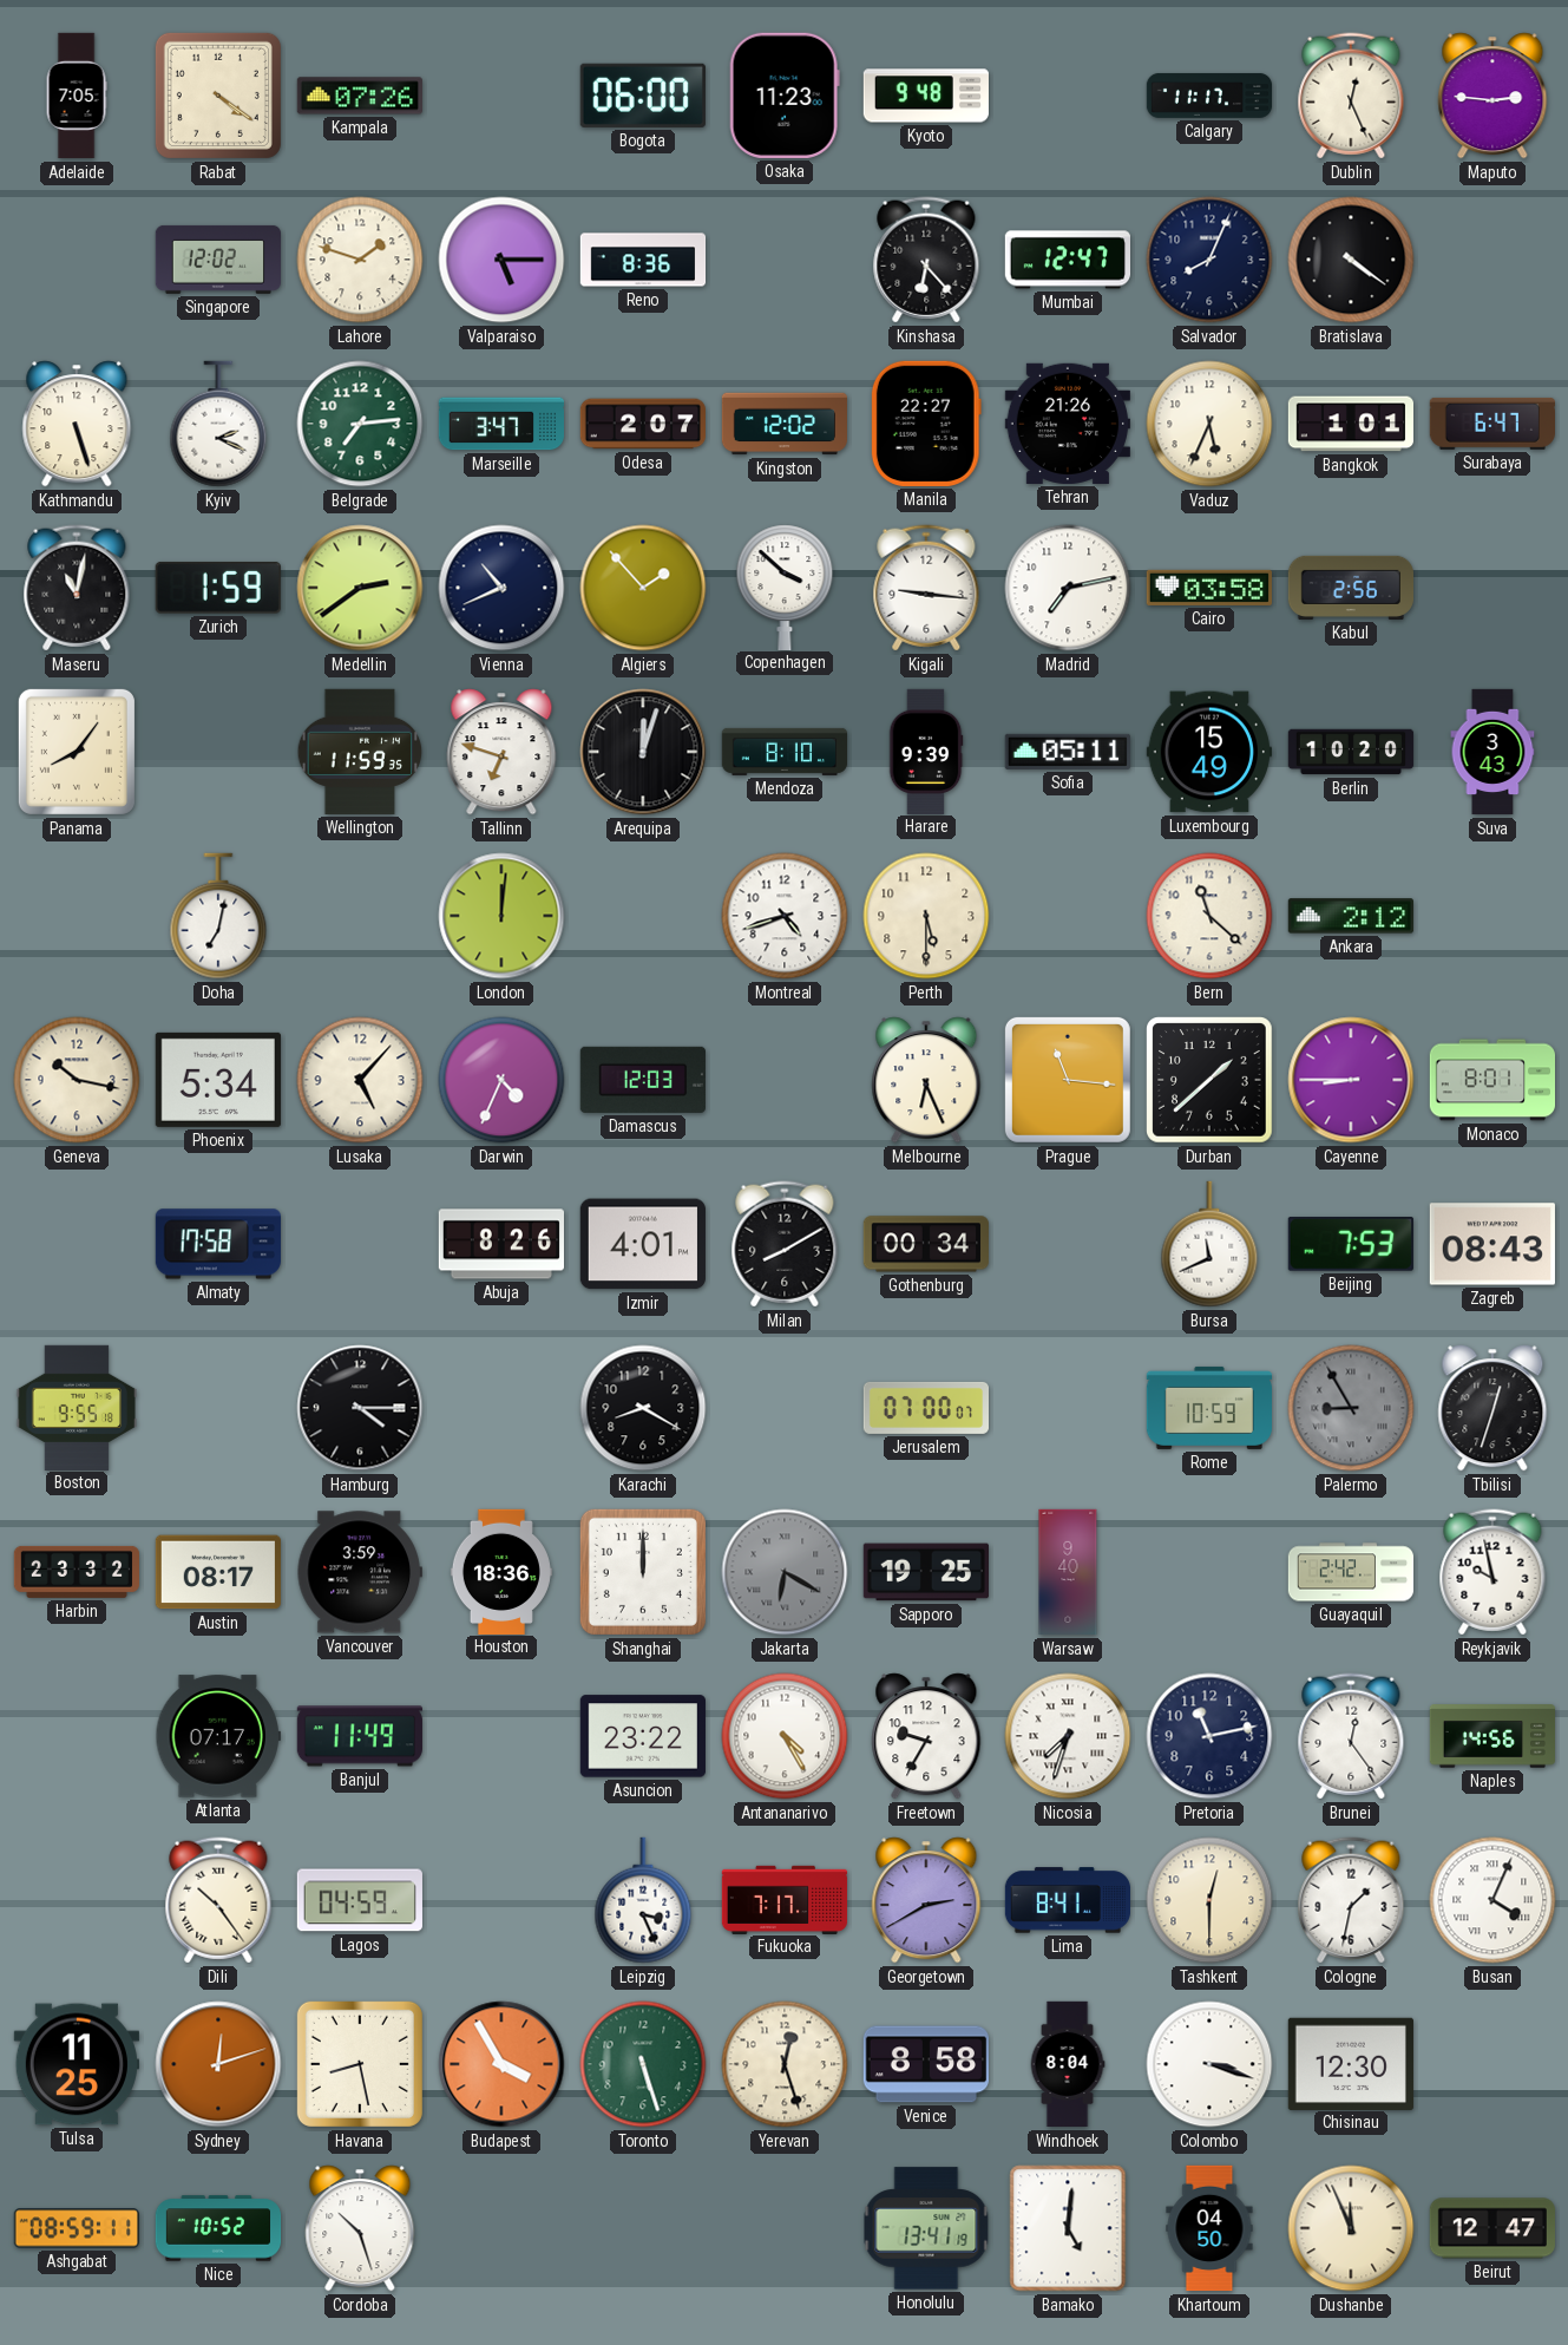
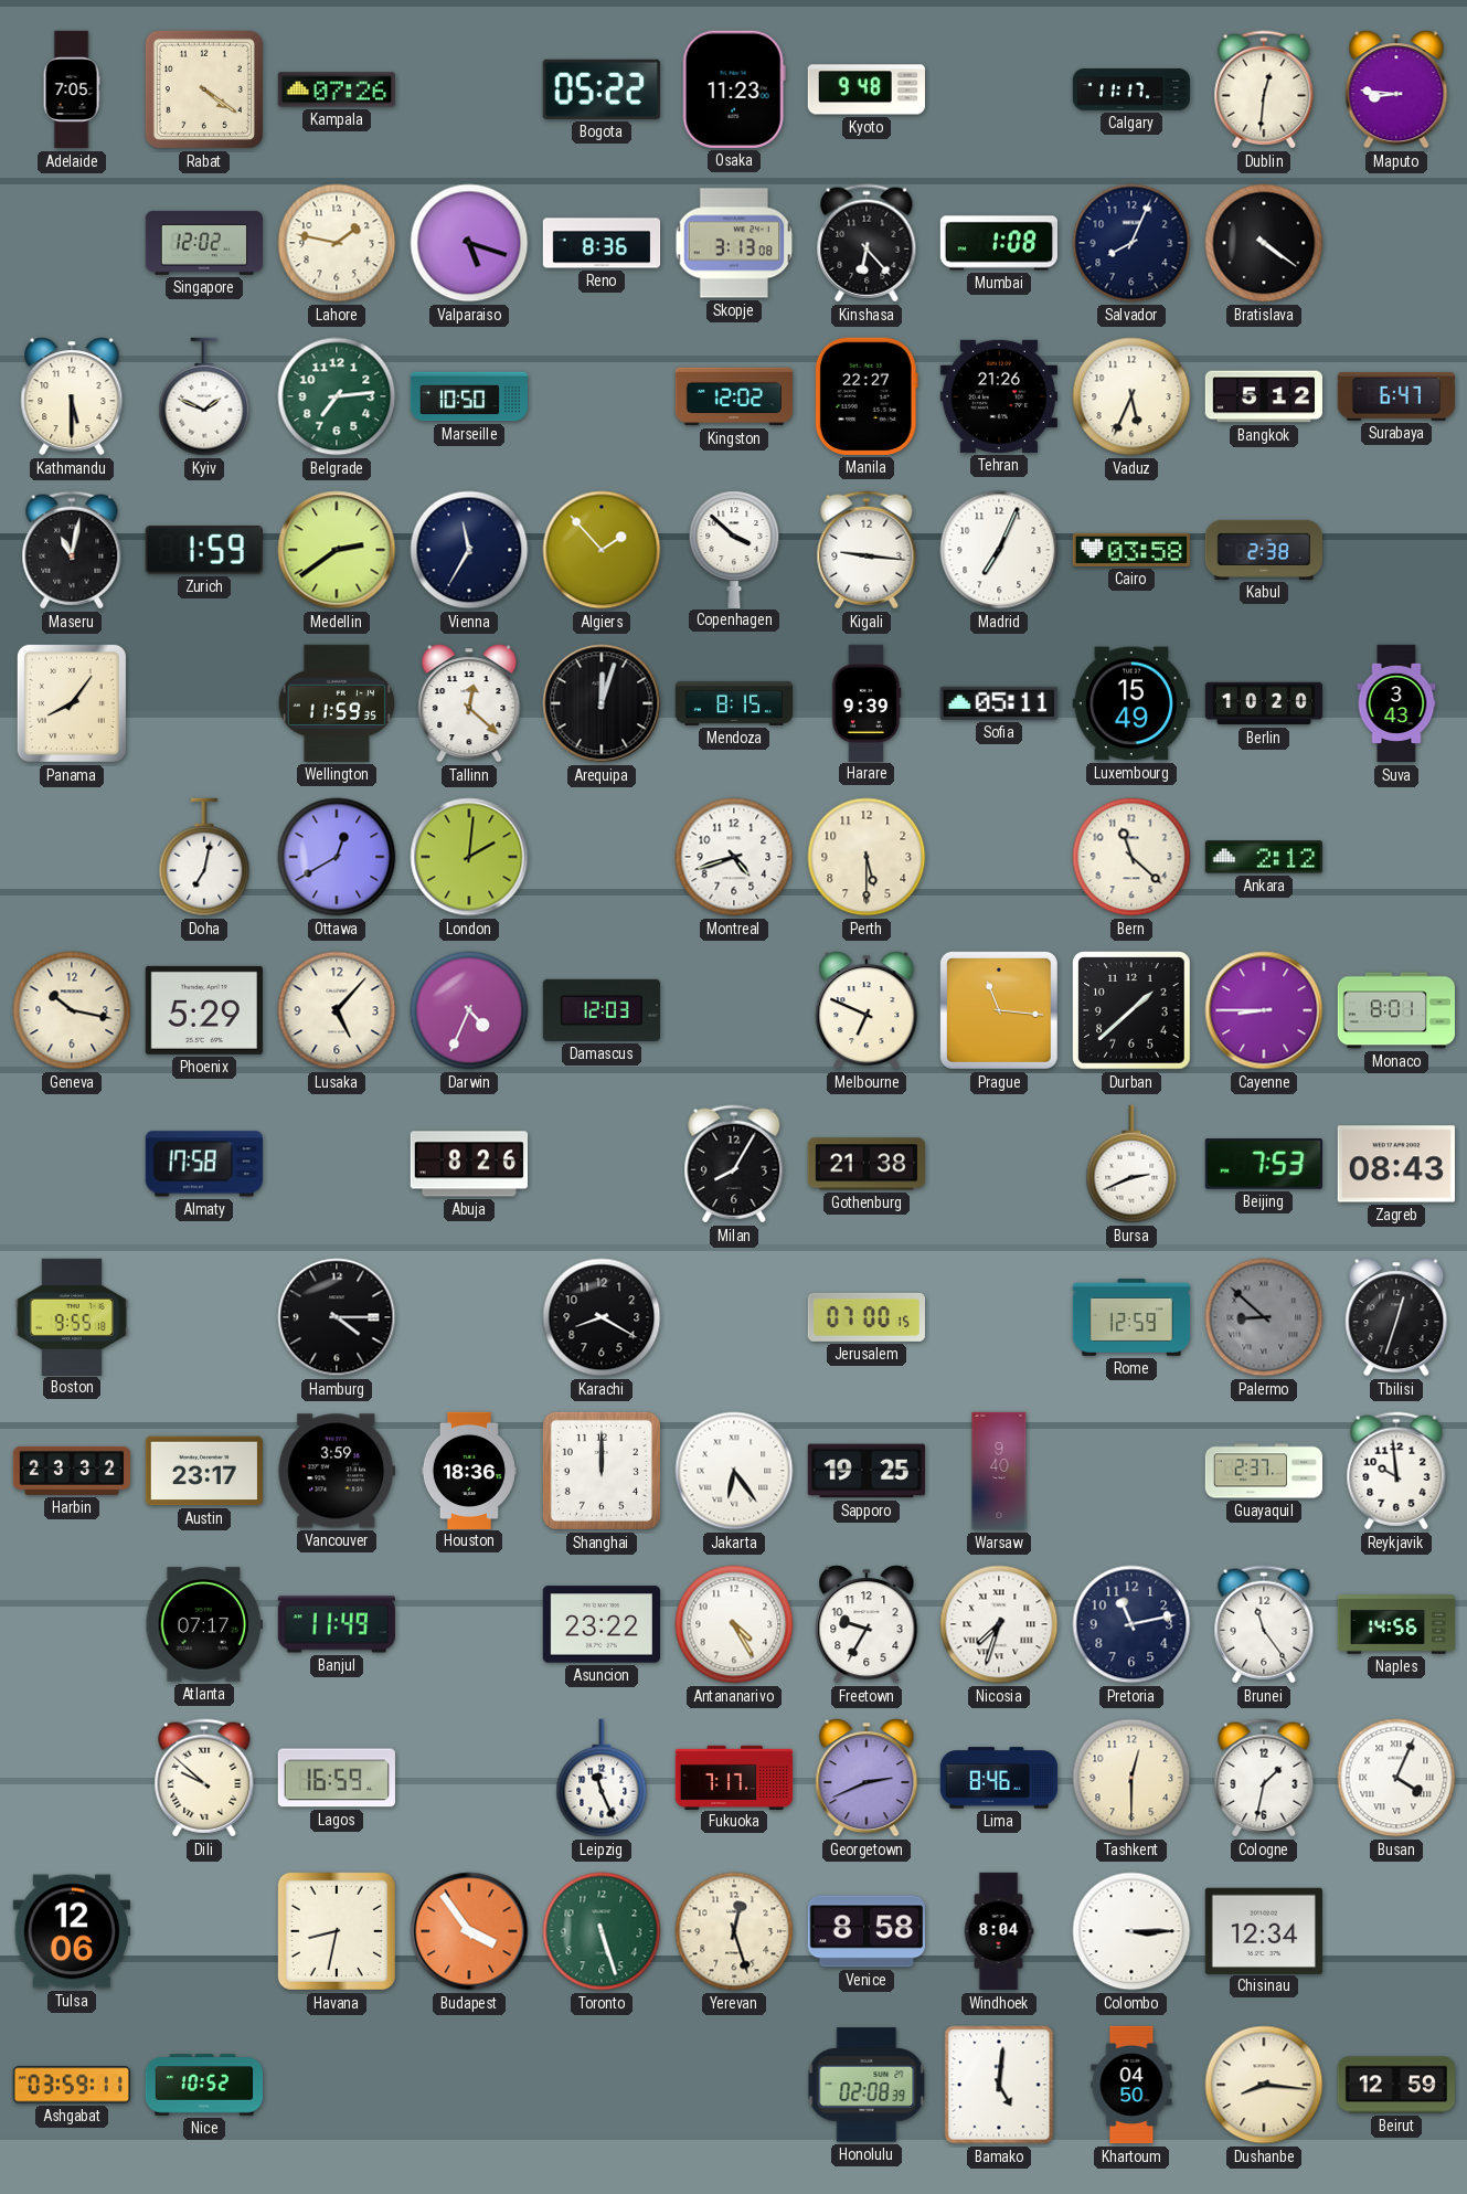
Bogota: 06:00 -> 05:22
Dublin: 12:26 -> 12:31
Maputo: 2:46 -> 8:46
Lahore: 1:48 -> 1:47
Valparaiso: 5:15 -> 5:18
Skopje: none -> 3:13
Mumbai: 12:47 -> 1:08
Kathmandu: 5:27 -> 5:30
Kyiv: 2:19 -> 1:49
Marseille: 3:47 -> 10:50
Odesa: 2:07 -> none
Bangkok: 1:01 -> 5:12
Vienna: 10:41 -> 11:35
Madrid: 7:13 -> 7:04
Kabul: 2:56 -> 2:38
Tallinn: 6:48 -> 12:22
Mendoza: 8:10 -> 8:15
Ottawa: none -> 12:40
London: 12:01 -> 2:01
Phoenix: 5:34 -> 5:29
Melbourne: 6:26 -> 6:49
Izmir: 4:01 -> none
Milan: 8:10 -> 8:05
Gothenburg: 00:34 -> 21:38
Bursa: 11:41 -> 2:41
Jerusalem: 07:00:07 -> 07:00:15
Rome: 10:59 -> 12:59
Palermo: 8:55 -> 8:52
Austin: 08:17 -> 23:17
Jakarta: 6:20 -> 6:24
Jakarta dial: grey -> white
Guayaquil: 2:42 -> 2:37
Reykjavik: 9:58 -> 9:59
Brunei: 12:24 -> 11:24
Dili: 10:24 -> 9:52
Lagos: 04:59 -> 16:59
Leipzig: 3:26 -> 11:26
Georgetown: 2:40 -> 2:41
Lima: 8:41 -> 8:46
Tulsa: 11:25 -> 12:06
Sydney: 12:12 -> none
Havana: 8:28 -> 8:32
Budapest: 3:55 -> 3:54
Colombo: 3:18 -> 3:15
Chisinau: 12:30 -> 12:34
Ashgabat: 08:59 -> 03:59
Cordoba: 10:27 -> none
Honolulu: 13:41 -> 02:08
Dushanbe: 11:56 -> 8:16
Beirut: 12:47 -> 12:59
